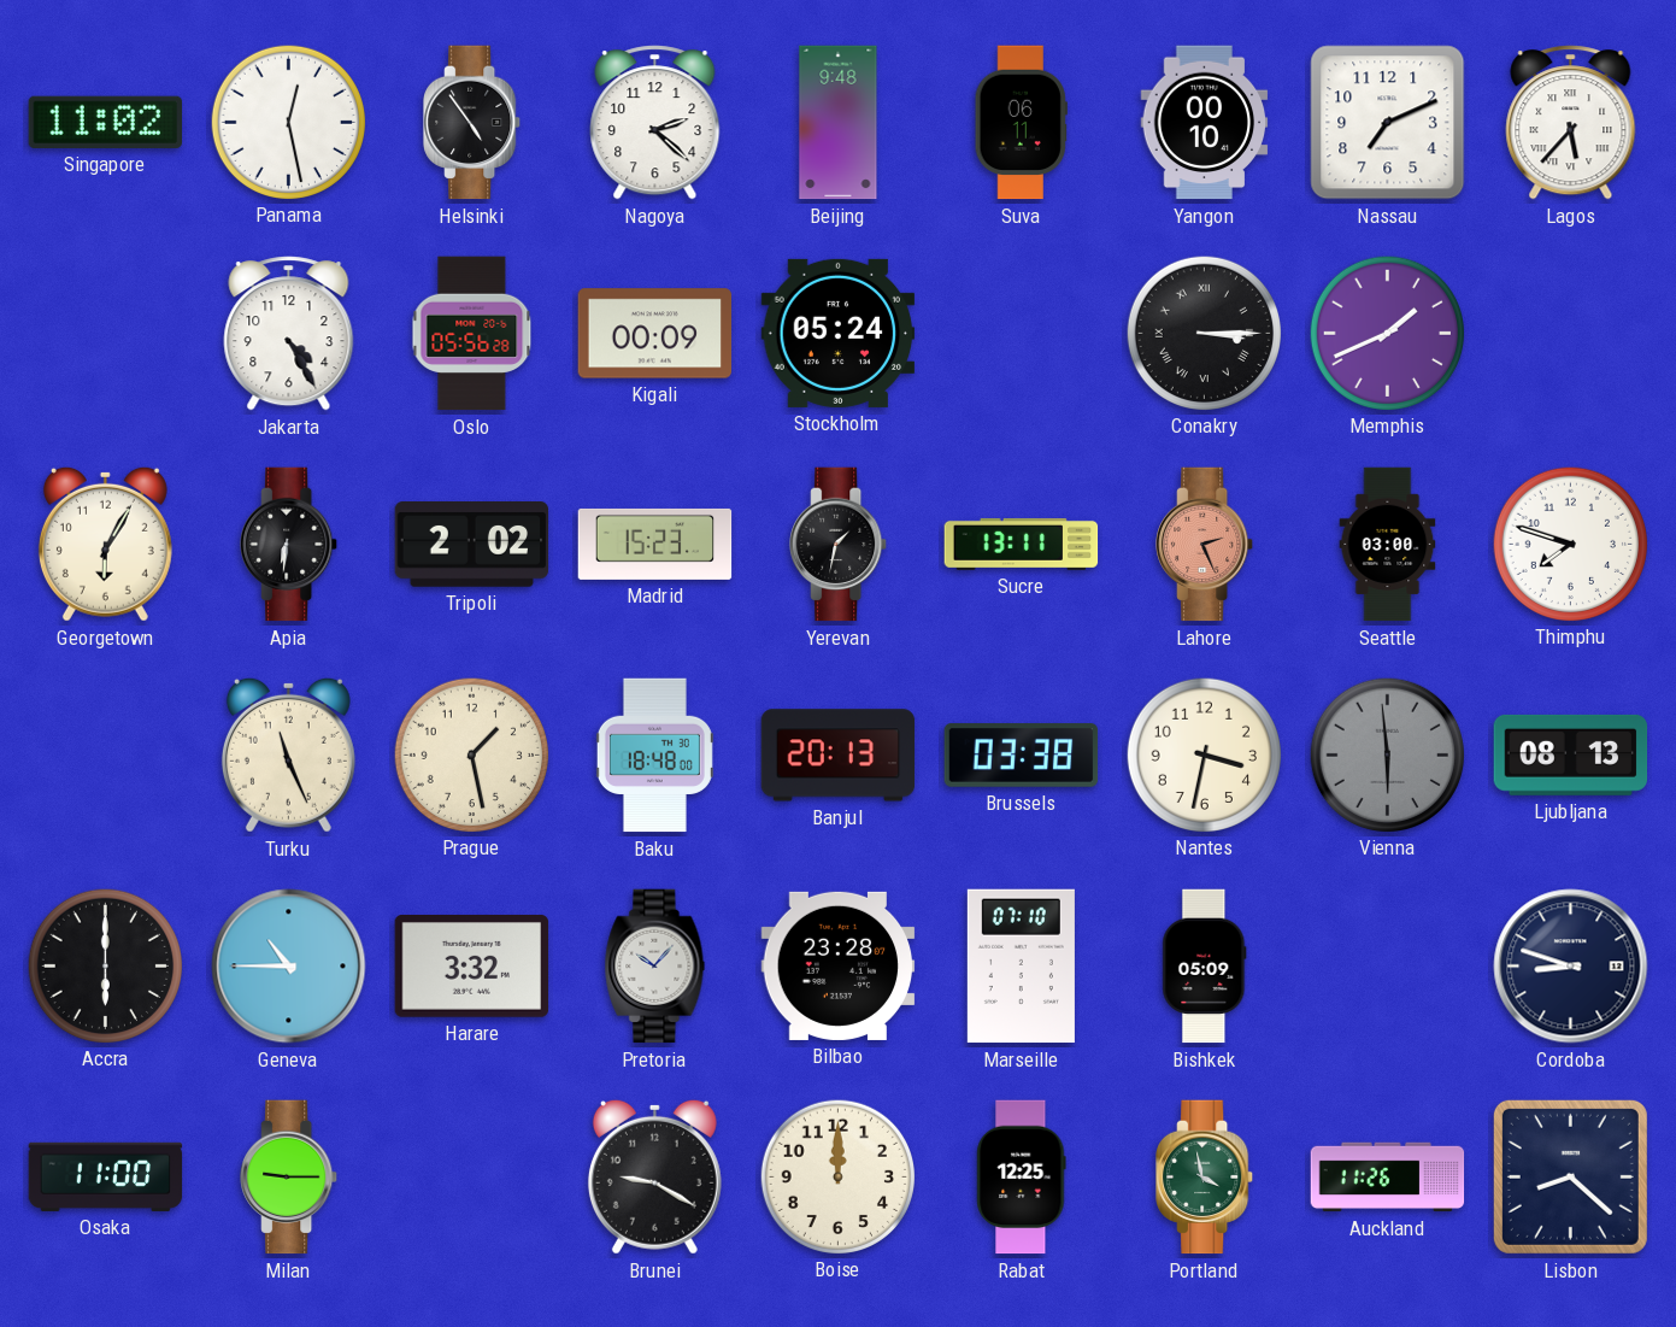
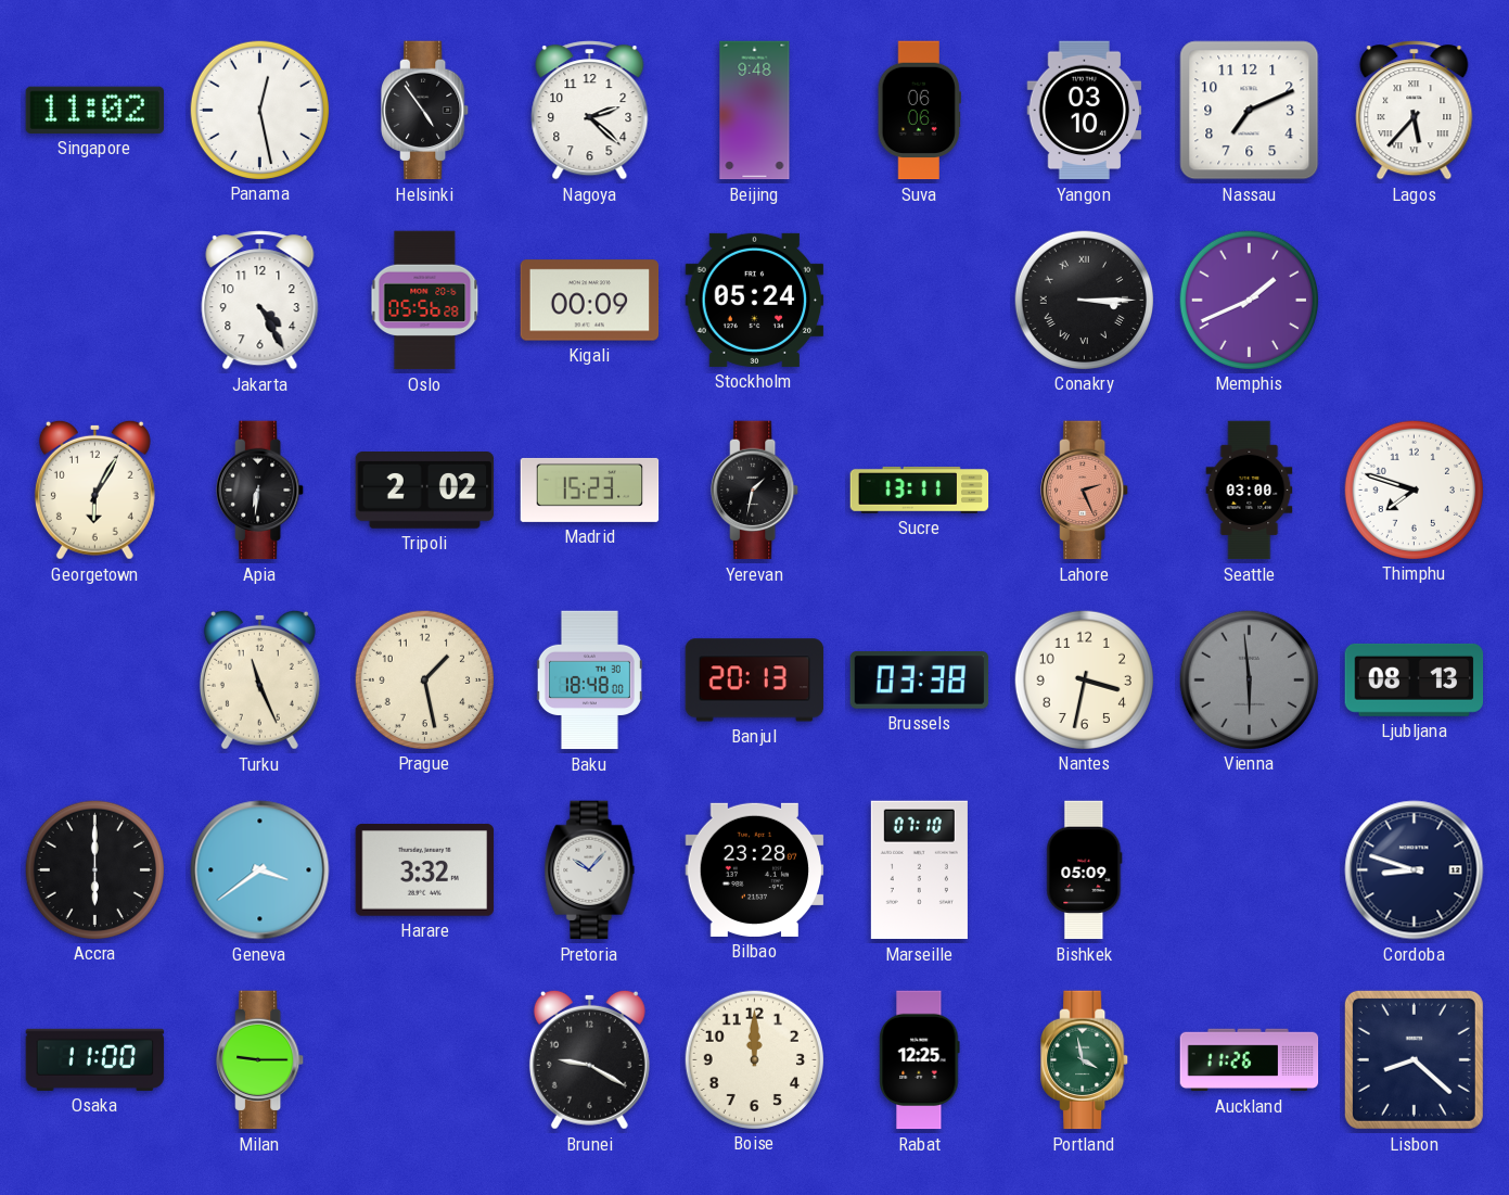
Suva: 06:11 -> 06:06
Yangon: 00:10 -> 03:10
Geneva: 10:45 -> 3:39
